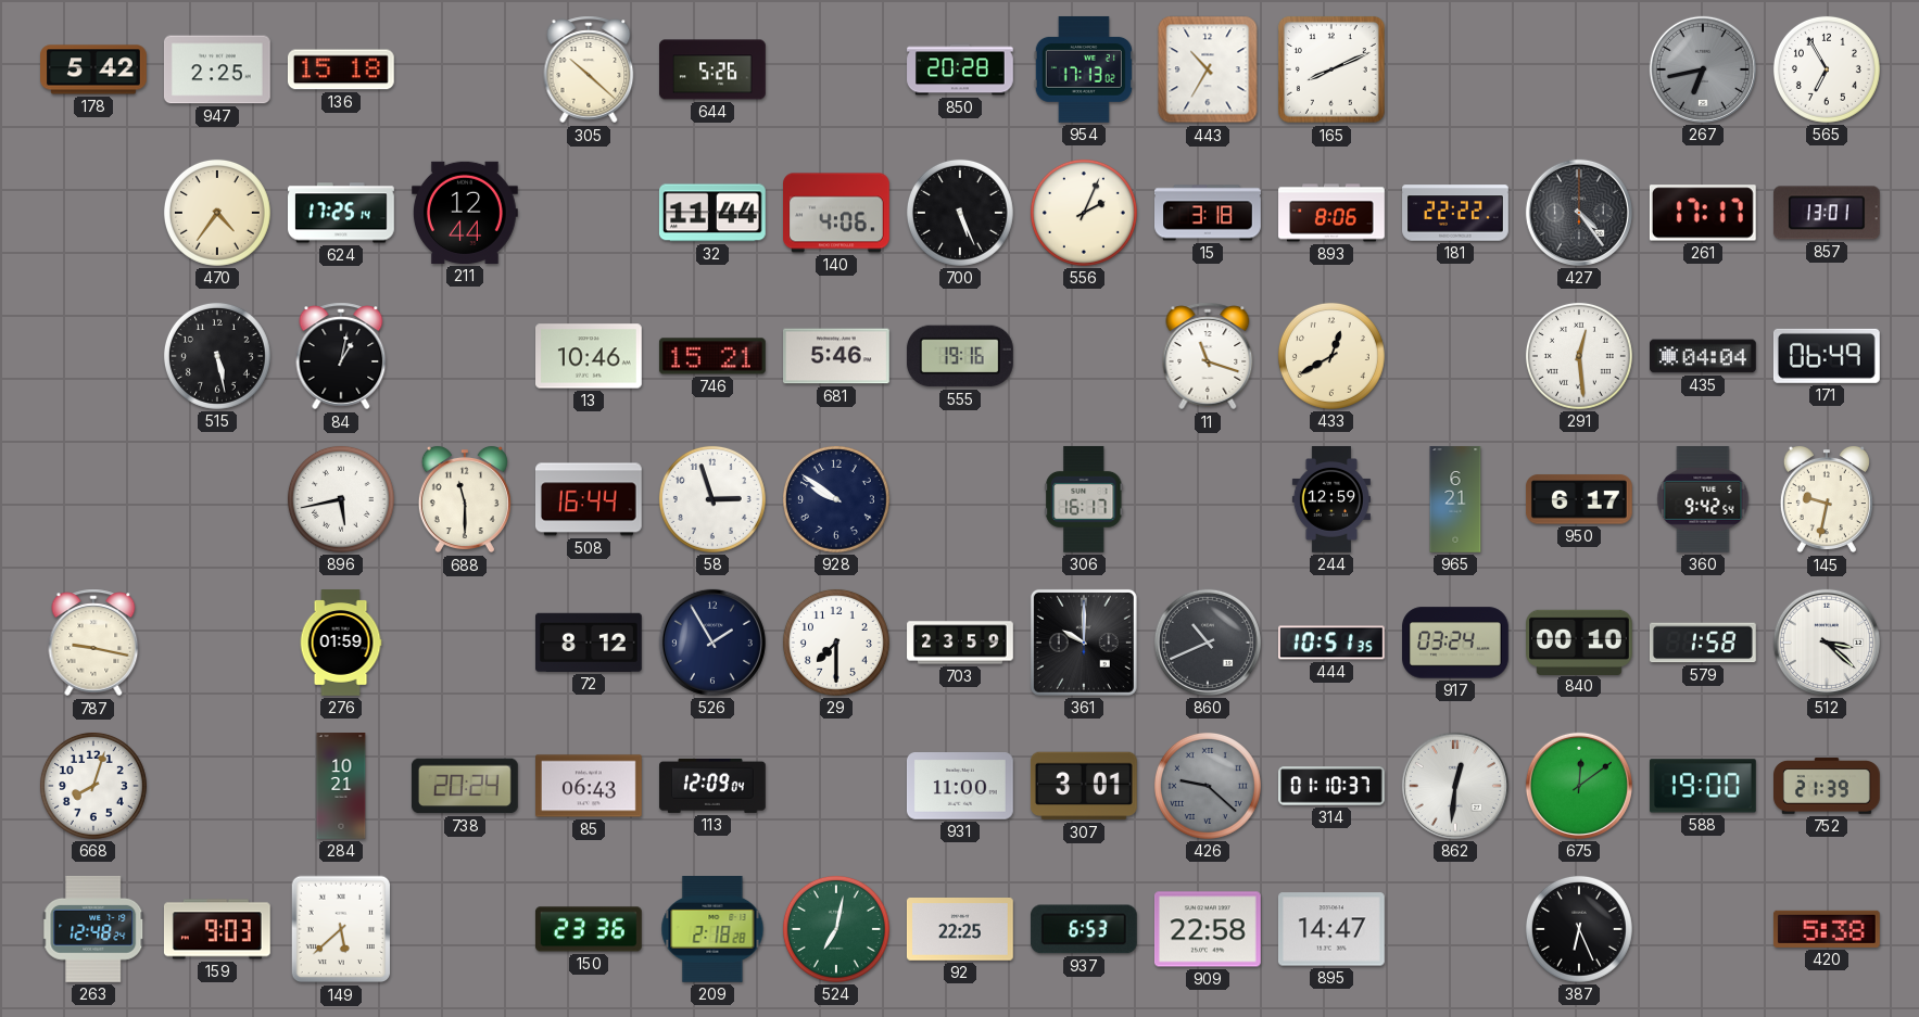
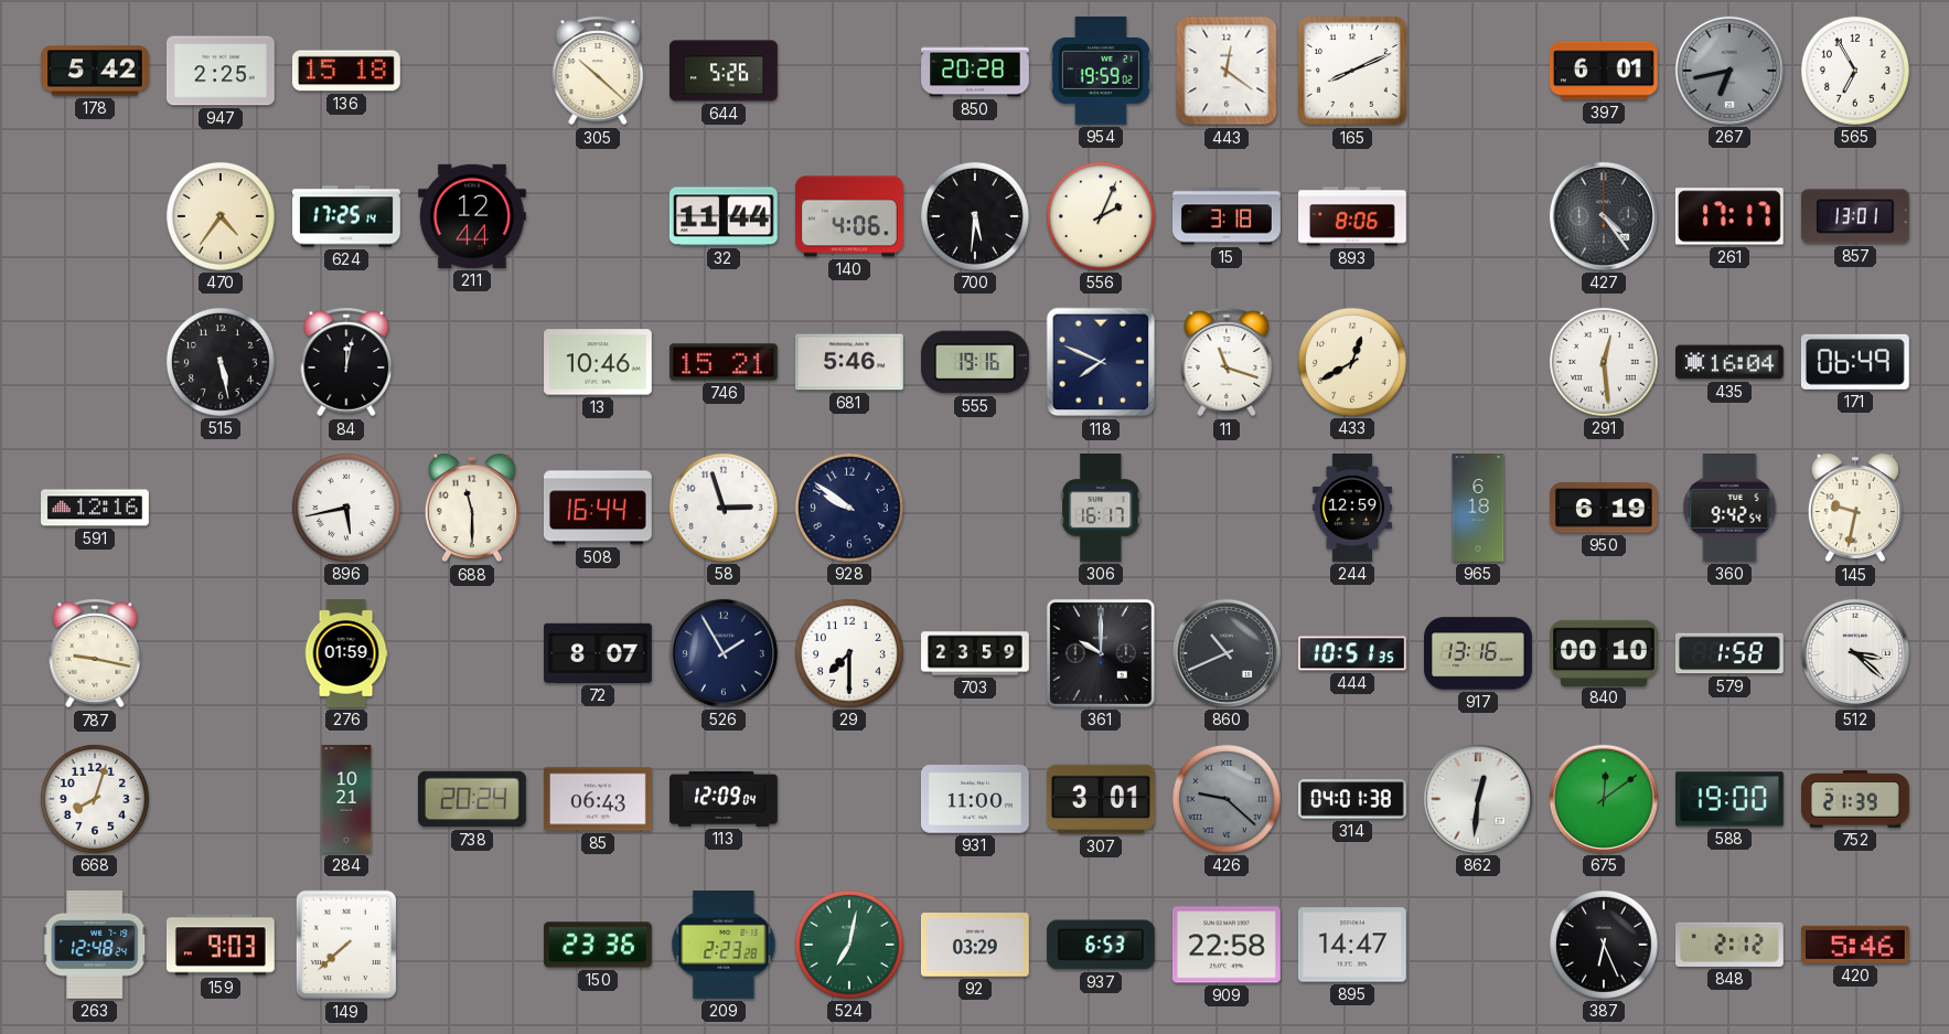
954: 17:13 -> 19:59
443: 10:35 -> 12:21
397: none -> 6:01
700: 5:26 -> 5:31
181: 22:22 -> none
84: 1:02 -> 12:02
118: none -> 7:49
435: 04:04 -> 16:04
591: none -> 12:16
965: 6:21 -> 6:18
950: 6:17 -> 6:19
72: 8:12 -> 8:07
917: 03:24 -> 13:16
314: 01:10 -> 04:01
149: 5:38 -> 7:38
209: 2:18 -> 2:23
92: 22:25 -> 03:29
848: none -> 2:12
420: 5:38 -> 5:46
